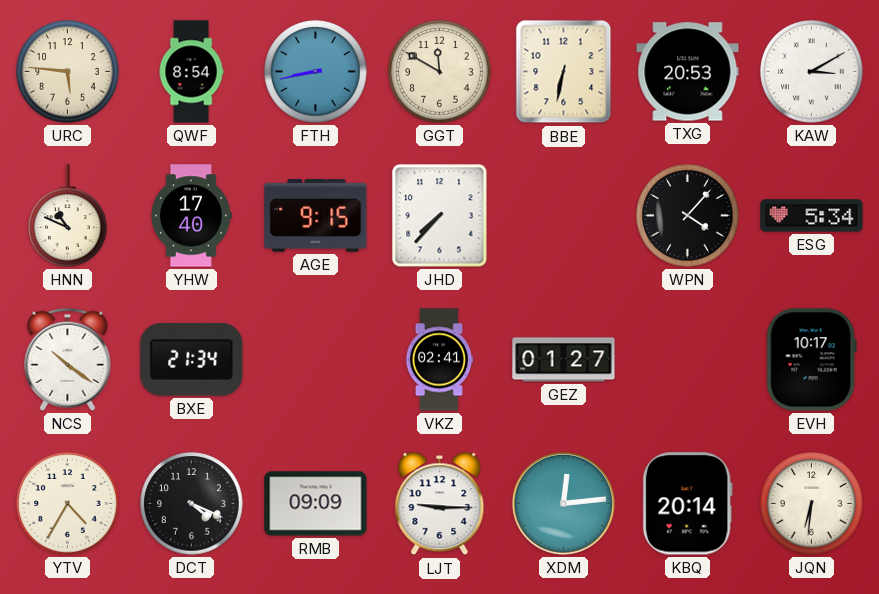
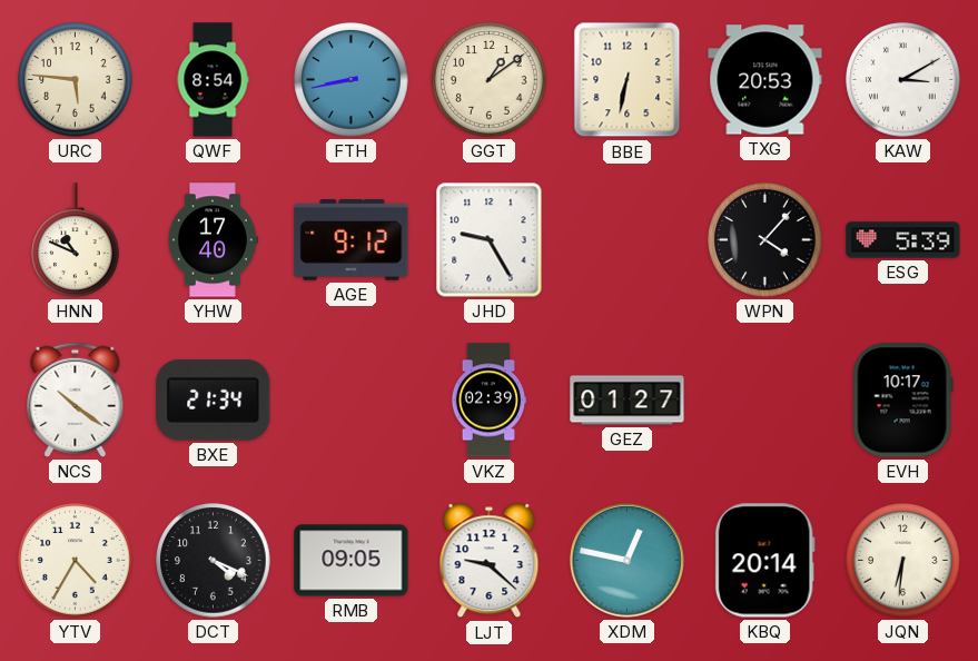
GGT: 11:50 -> 1:09
AGE: 9:15 -> 9:12
JHD: 7:37 -> 9:25
ESG: 5:34 -> 5:39
VKZ: 02:41 -> 02:39
RMB: 09:09 -> 09:05
LJT: 9:15 -> 9:22
XDM: 12:14 -> 12:47
